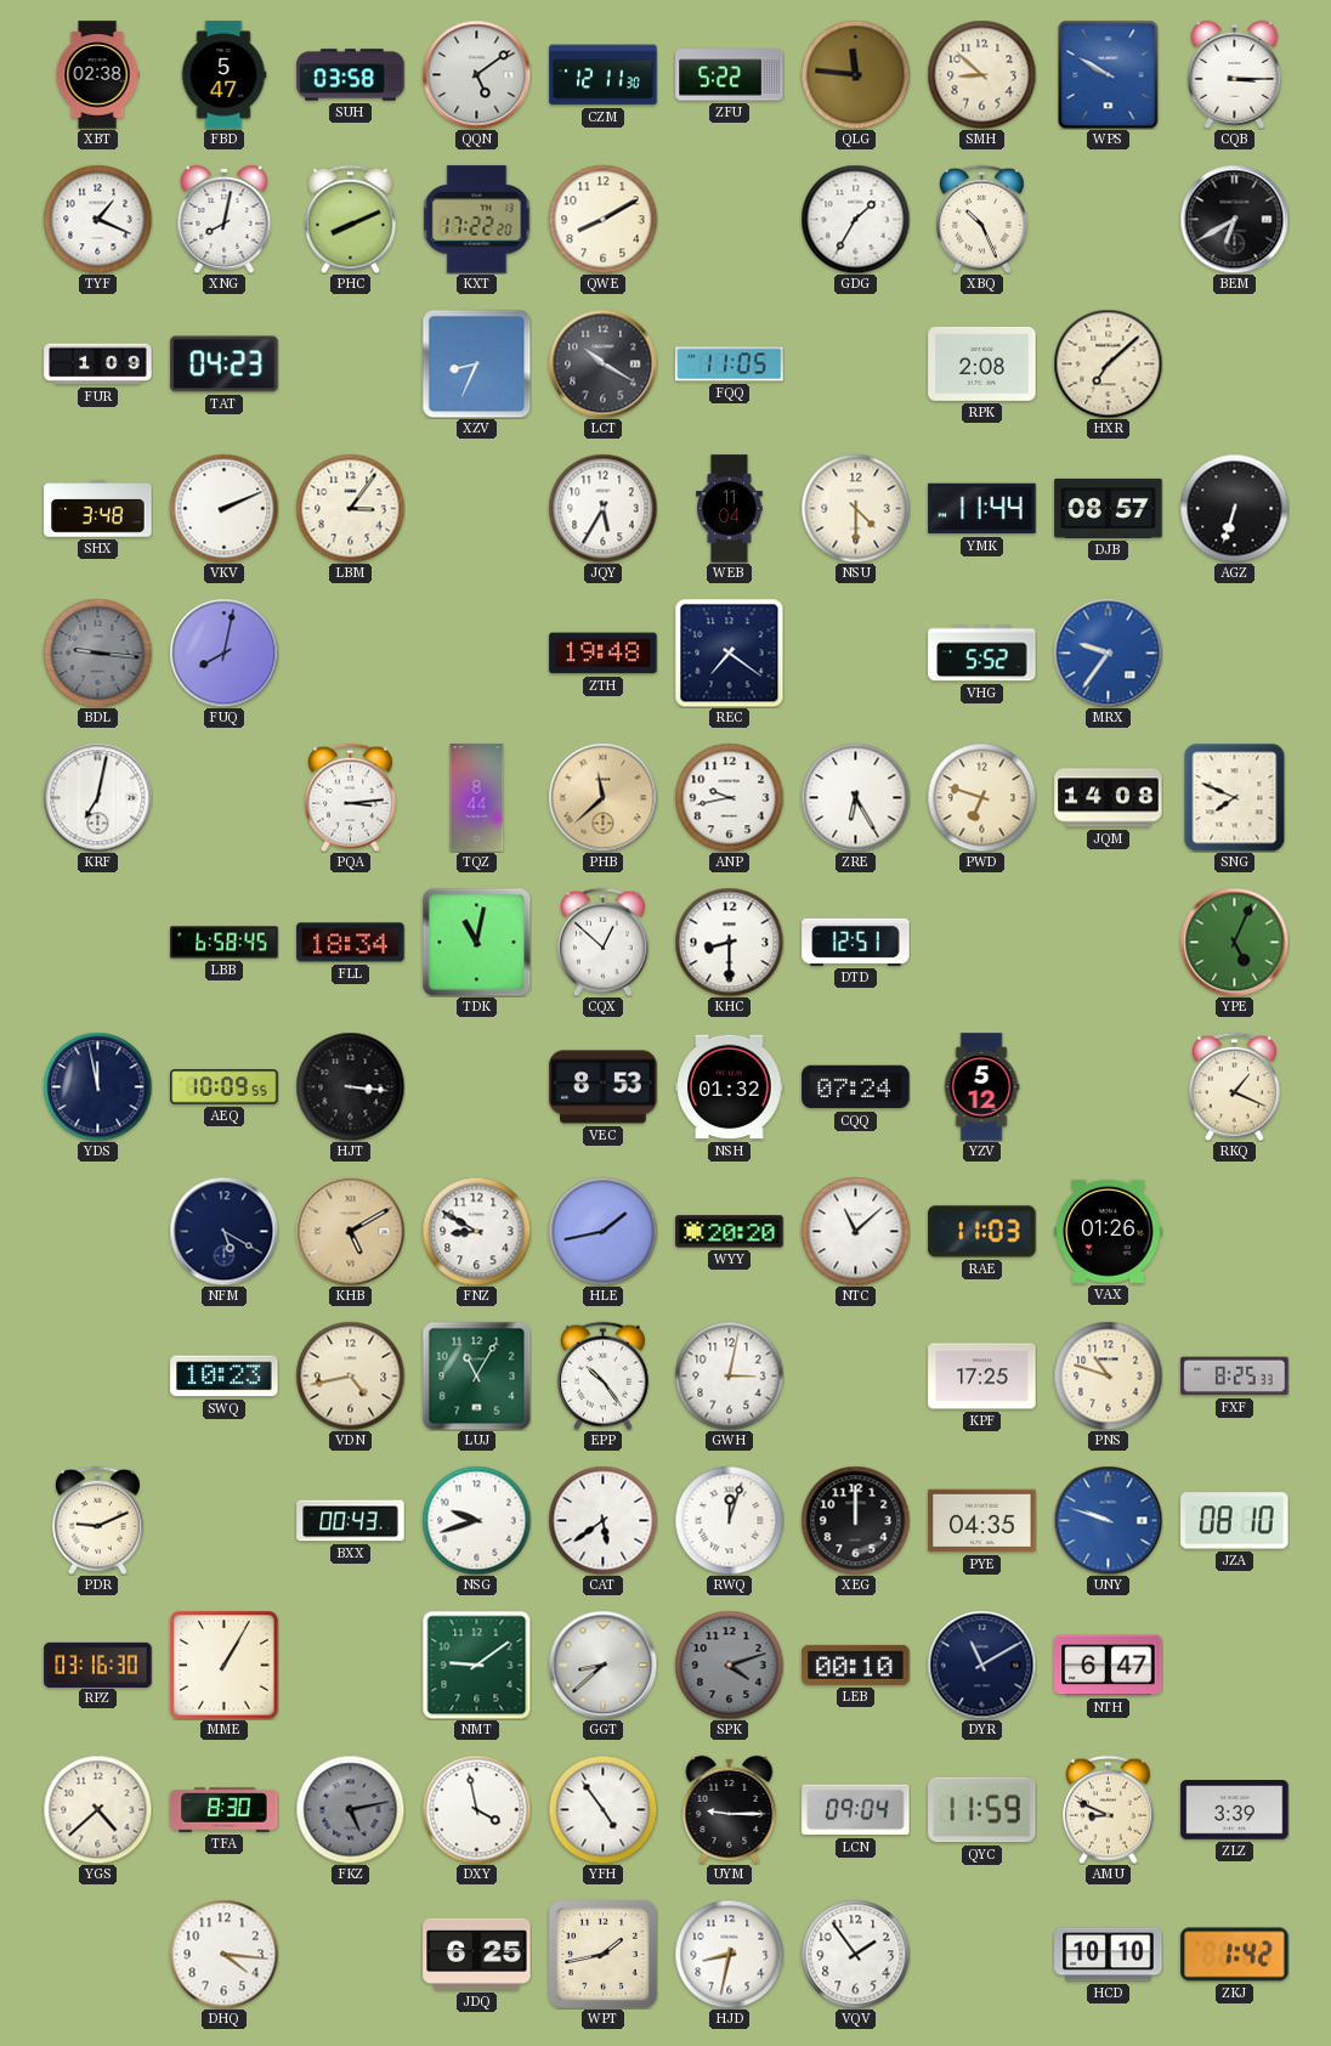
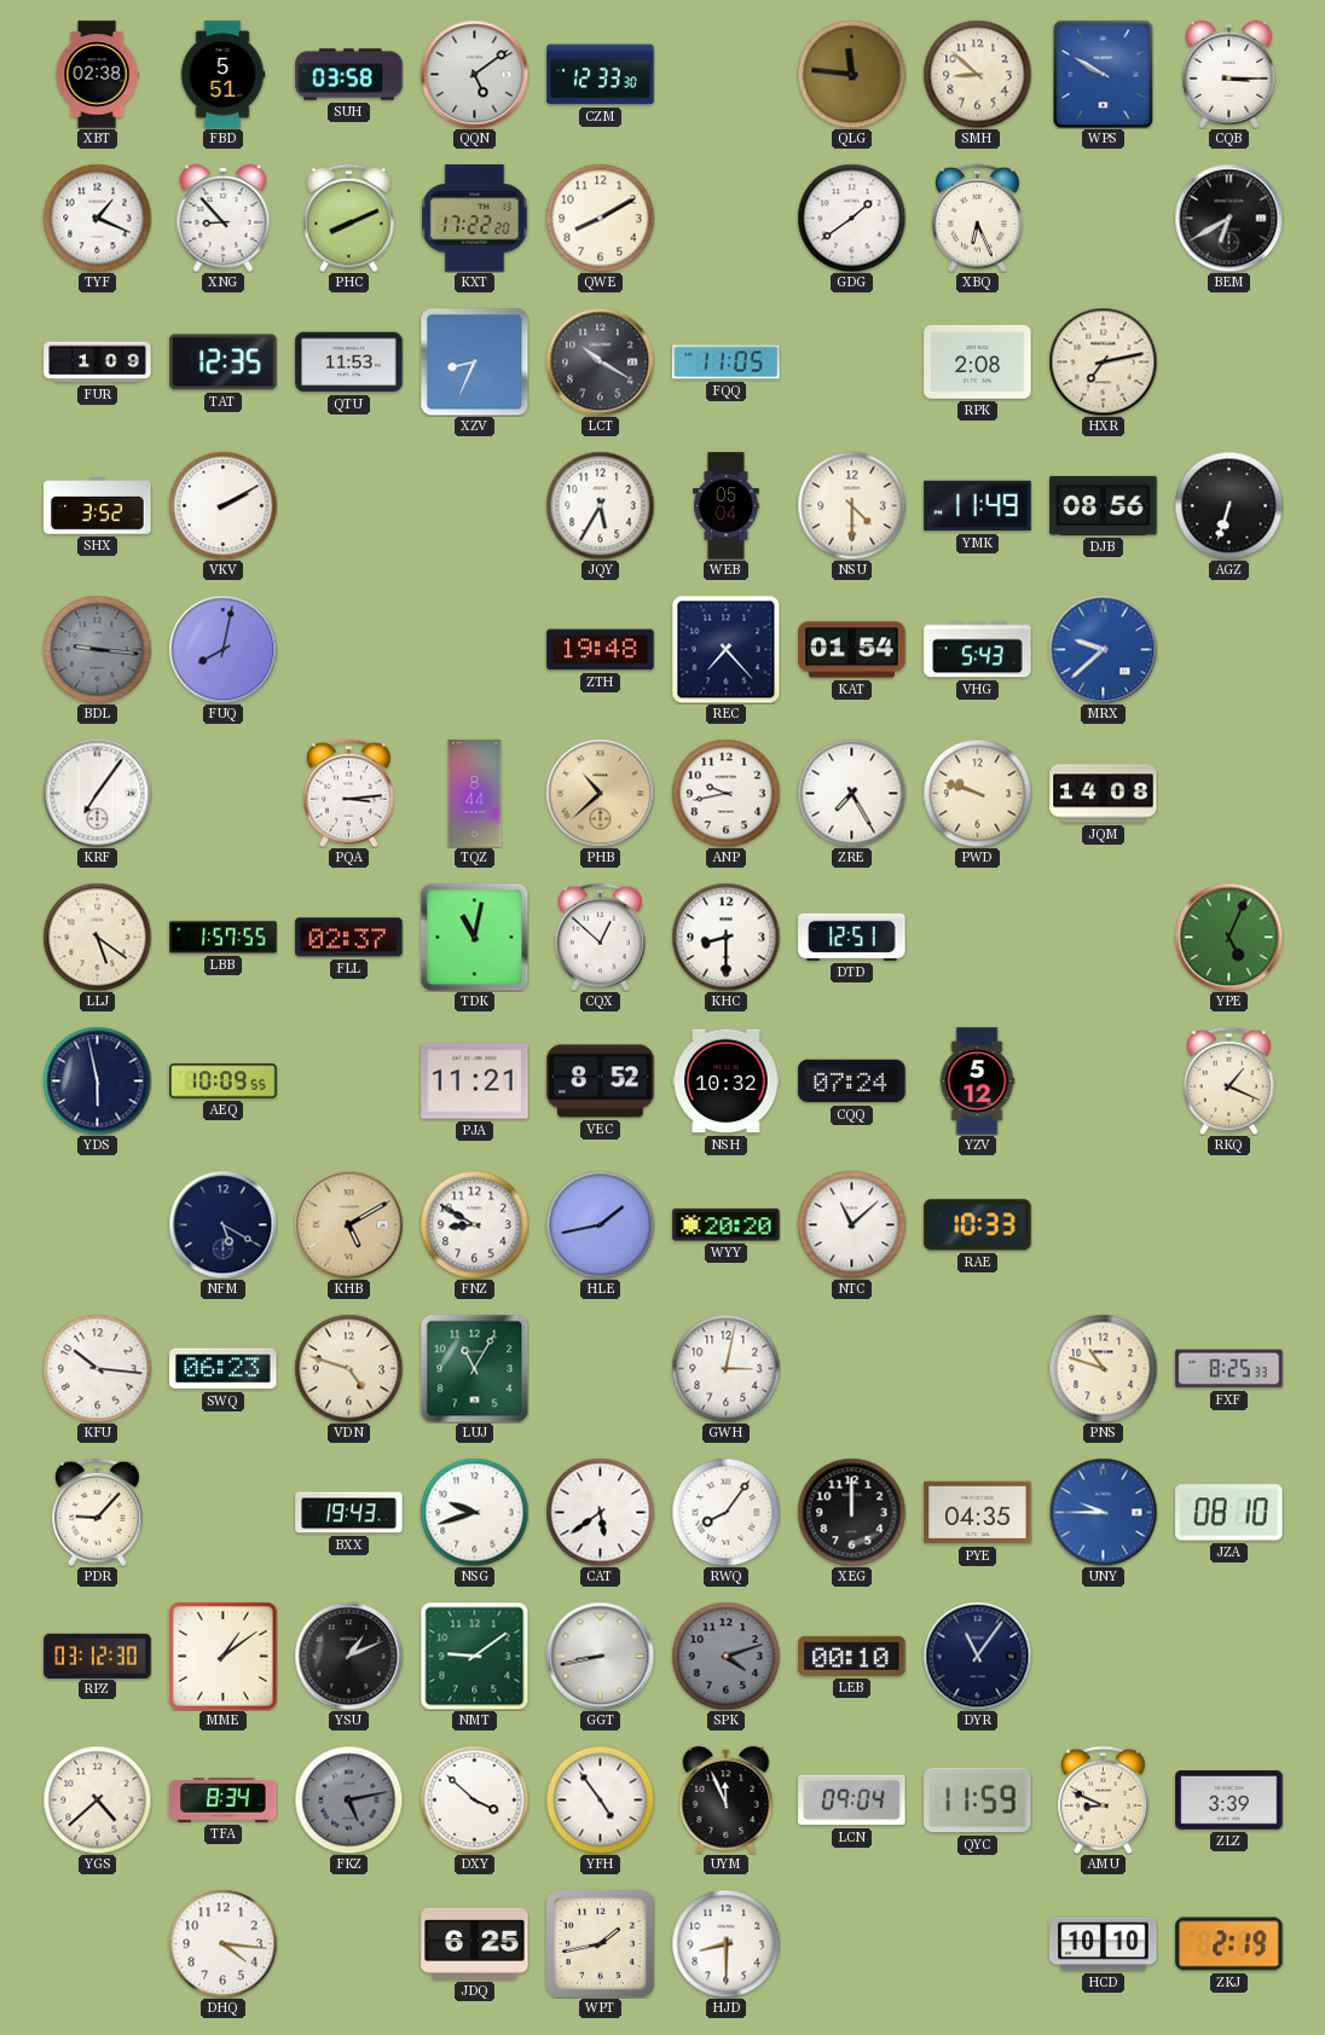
FBD: 5:47 -> 5:51
CZM: 12:11 -> 12:33
ZFU: 5:22 -> none
XNG: 8:02 -> 8:53
GDG: 1:35 -> 1:39
XBQ: 10:26 -> 6:26
TAT: 04:23 -> 12:35
QTU: none -> 11:53
HXR: 7:08 -> 7:13
SHX: 3:48 -> 3:52
VKV: 2:11 -> 2:10
LBM: 3:06 -> none
WEB: 11:04 -> 05:04
YMK: 11:44 -> 11:49
DJB: 08:57 -> 08:56
REC: 7:21 -> 7:23
KAT: none -> 01:54
VHG: 5:52 -> 5:43
MRX: 9:36 -> 9:38
KRF: 7:02 -> 7:06
PHB: 11:38 -> 10:38
ZRE: 6:25 -> 7:25
PWD: 6:48 -> 9:48
SNG: 7:49 -> none
LLJ: none -> 5:21
LBB: 6:58 -> 1:57
FLL: 18:34 -> 02:37
YDS: 11:58 -> 5:58
HJT: 3:16 -> none
PJA: none -> 11:21
VEC: 8:53 -> 8:52
NSH: 01:32 -> 10:32
RAE: 11:03 -> 10:33
VAX: 01:26 -> none
KFU: none -> 10:16
SWQ: 10:23 -> 06:23
VDN: 4:43 -> 4:48
EPP: 10:24 -> none
KPF: 17:25 -> none
PDR: 9:11 -> 9:07
BXX: 00:43 -> 19:43
RWQ: 12:03 -> 8:06
UNY: 9:48 -> 9:45
RPZ: 03:16 -> 03:12
MME: 1:05 -> 1:09
YSU: none -> 1:11
GGT: 8:38 -> 8:43
DYR: 11:10 -> 11:06
NTH: 6:47 -> none
TFA: 8:30 -> 8:34
DXY: 3:58 -> 3:52
UYM: 9:15 -> 11:56
HJD: 8:32 -> 8:30
VQV: 1:54 -> none
ZKJ: 1:42 -> 2:19
